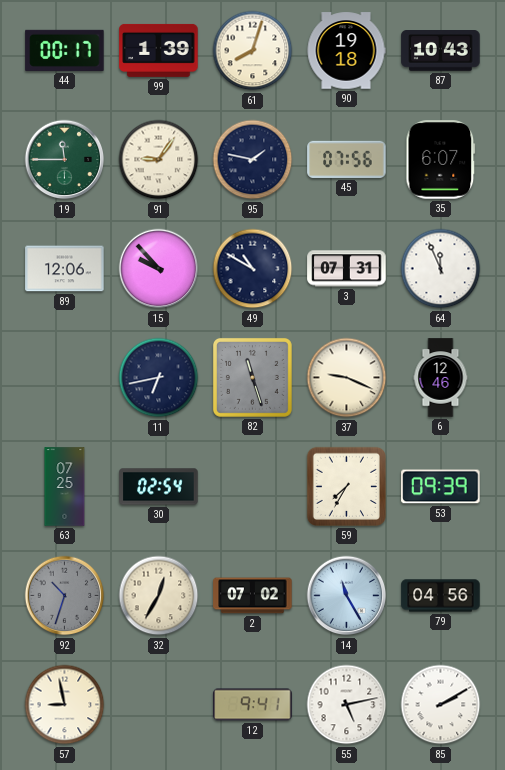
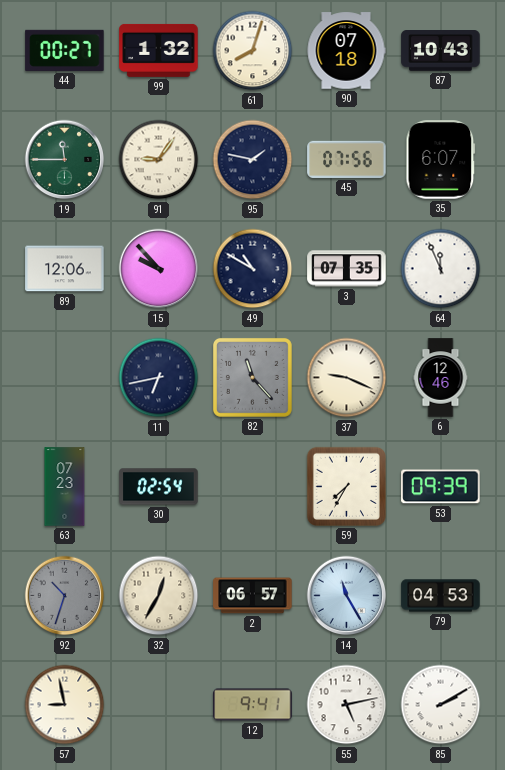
44: 00:17 -> 00:27
99: 1:39 -> 1:32
90: 19:18 -> 07:18
3: 07:31 -> 07:35
82: 11:27 -> 11:23
63: 07:25 -> 07:23
2: 07:02 -> 06:57
79: 04:56 -> 04:53
